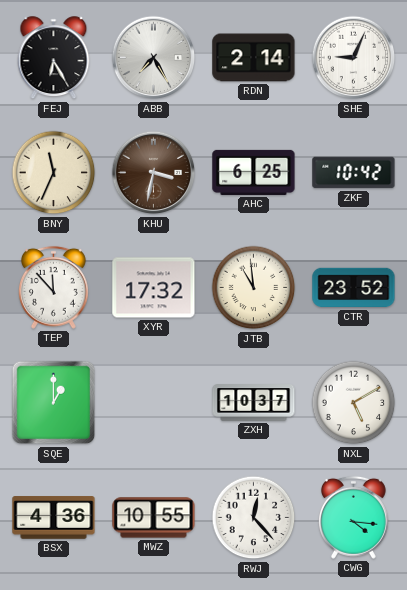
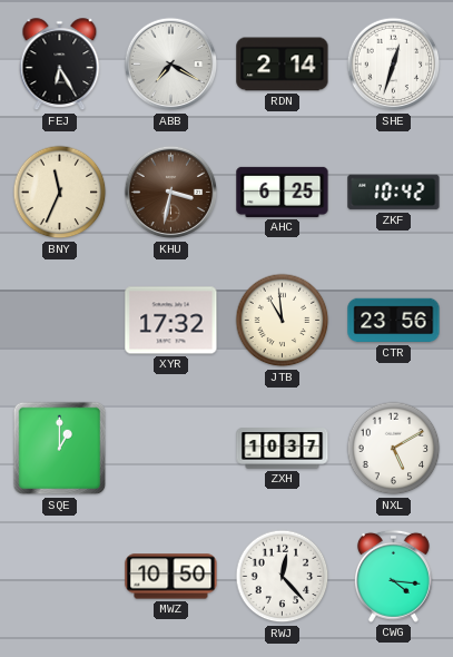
ABB: 7:25 -> 7:20
SHE: 9:04 -> 12:33
TEP: 11:53 -> none
CTR: 23:52 -> 23:56
BSX: 4:36 -> none
MWZ: 10:55 -> 10:50
